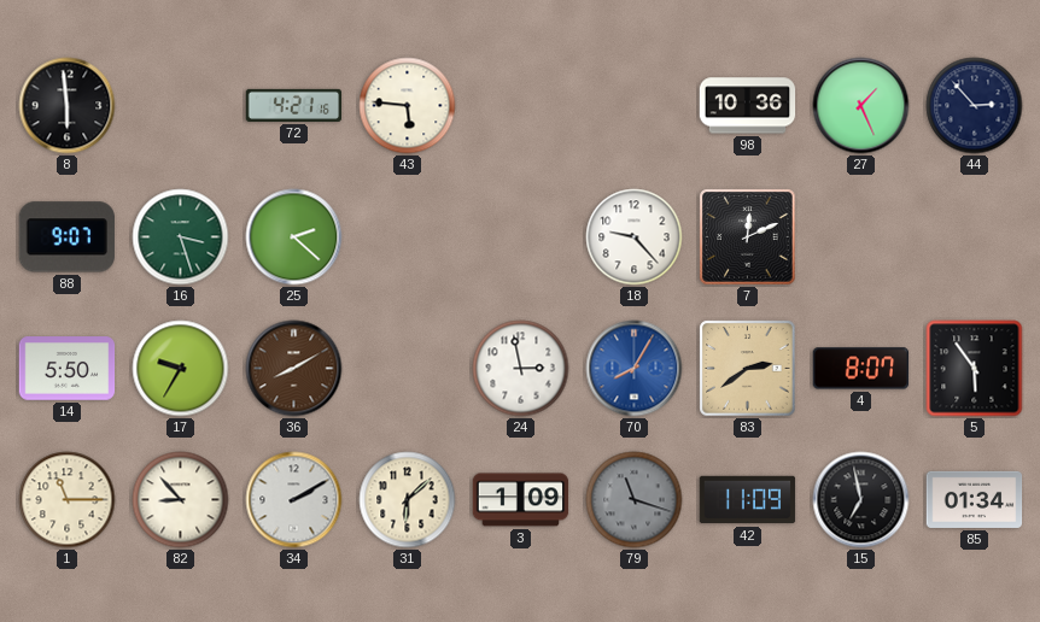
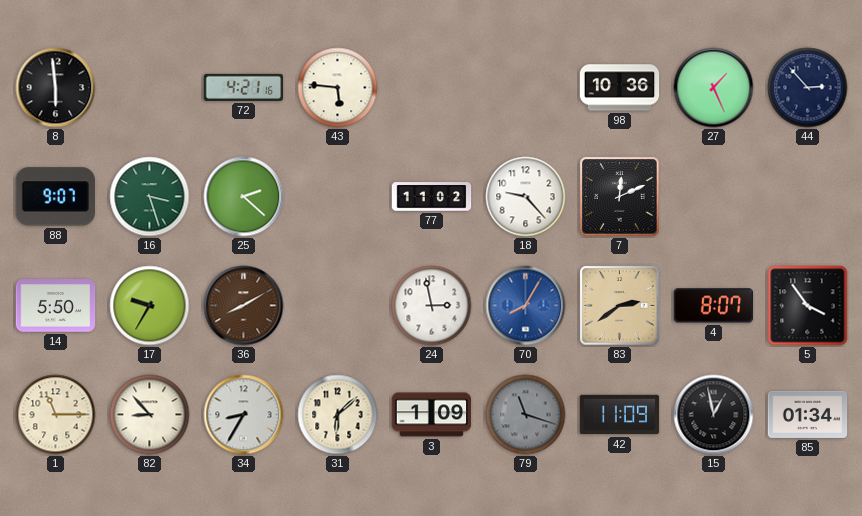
77: none -> 11:02
5: 5:54 -> 3:54
34: 2:10 -> 8:35
15: 6:58 -> 12:58
